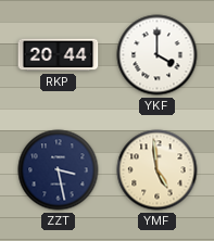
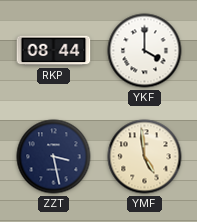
RKP: 20:44 -> 08:44
